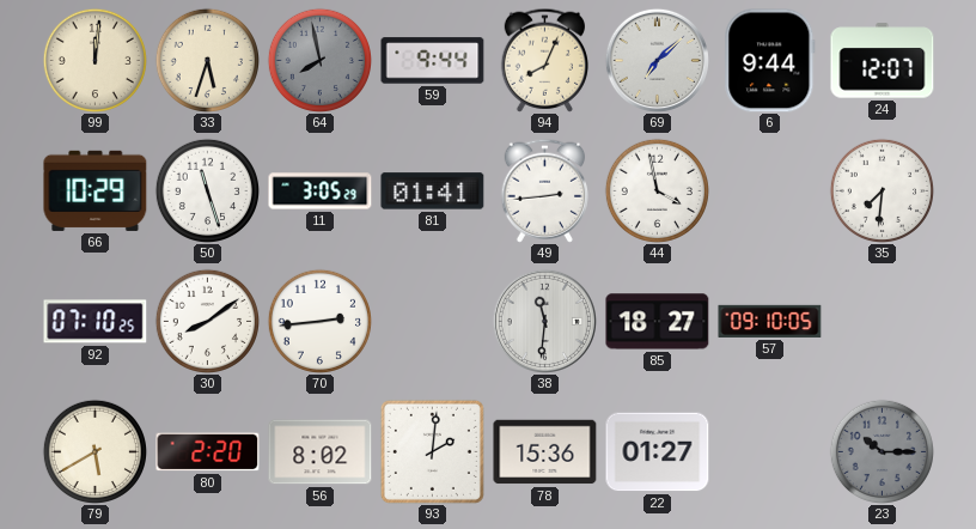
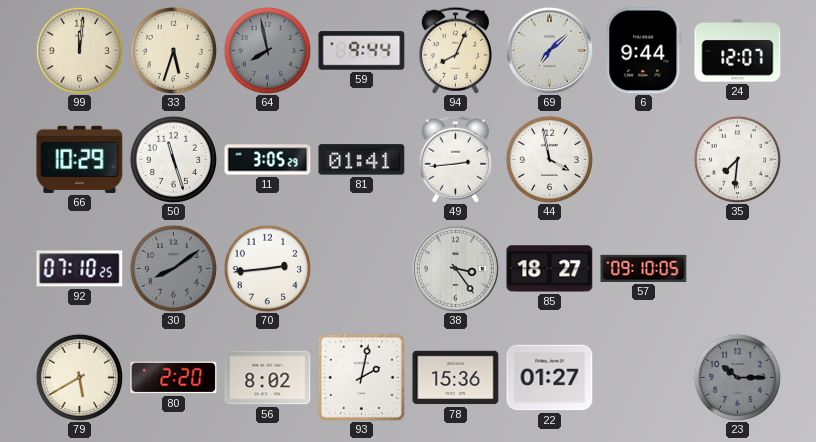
30 dial: white -> grey
38: 11:31 -> 3:24
93: 2:01 -> 2:02
